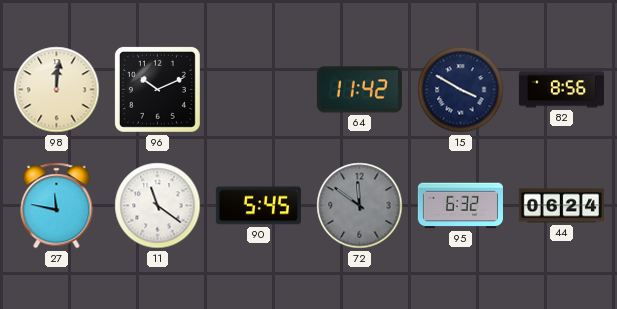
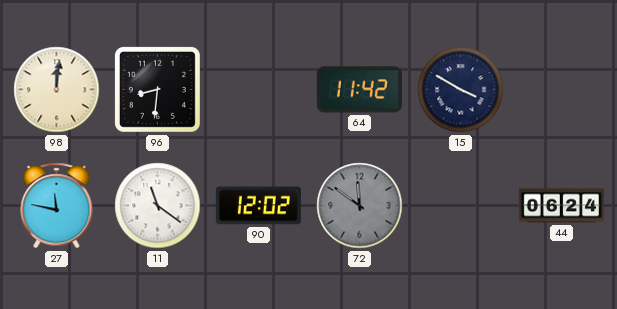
96: 10:11 -> 8:31
82: 8:56 -> none
90: 5:45 -> 12:02
95: 6:32 -> none
